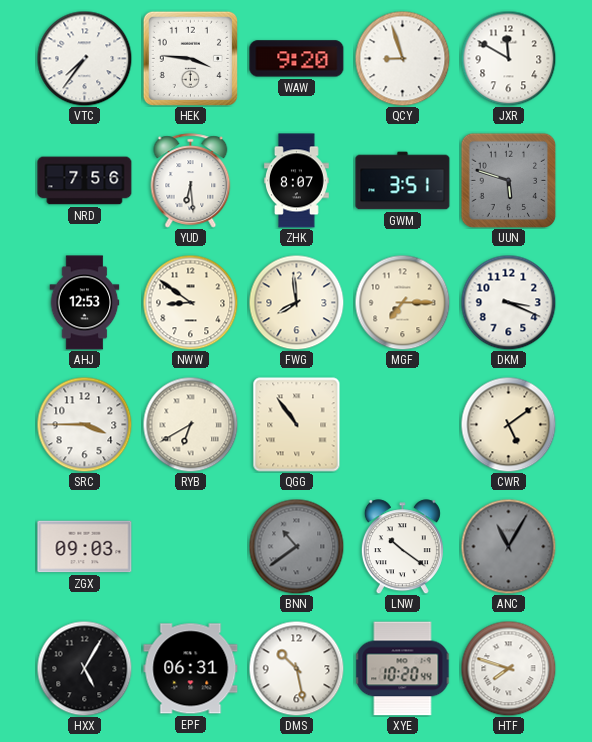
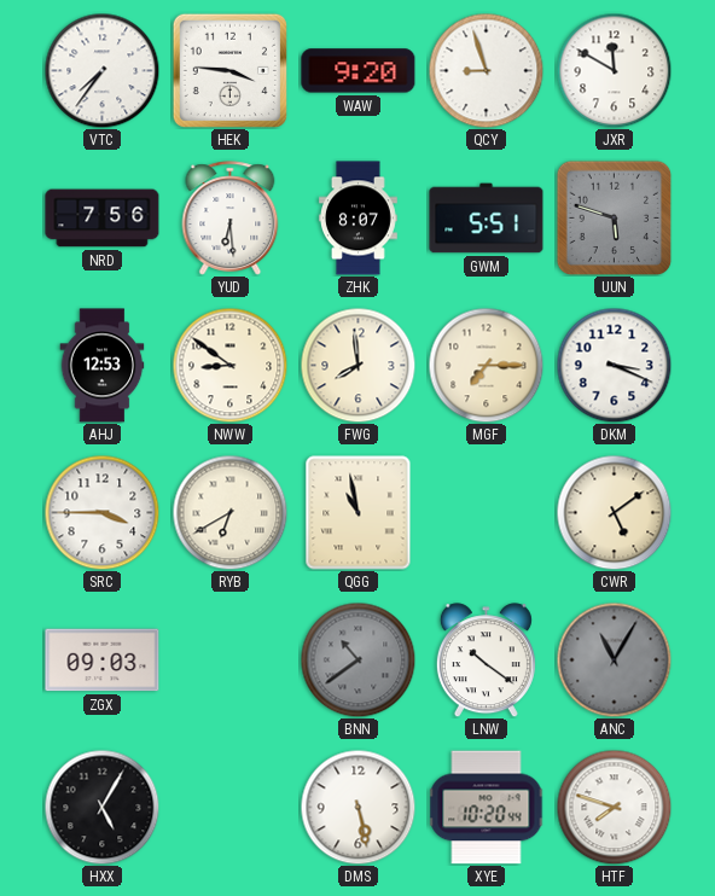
GWM: 3:51 -> 5:51
QGG: 10:54 -> 10:58
EPF: 06:31 -> none
DMS: 10:28 -> 5:28
